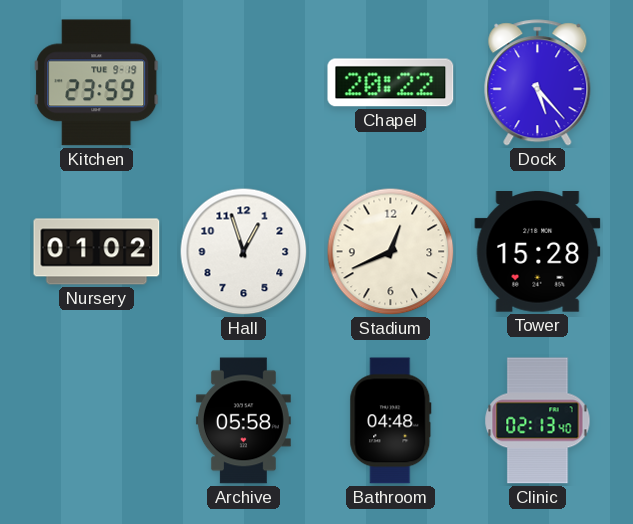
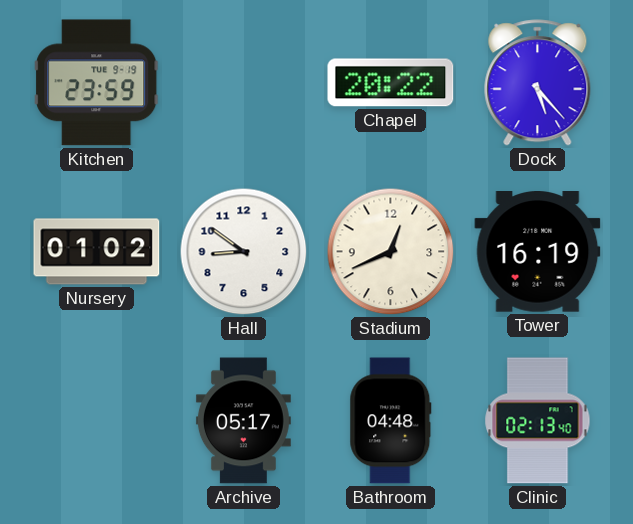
Hall: 12:57 -> 8:51
Tower: 15:28 -> 16:19
Archive: 05:58 -> 05:17
